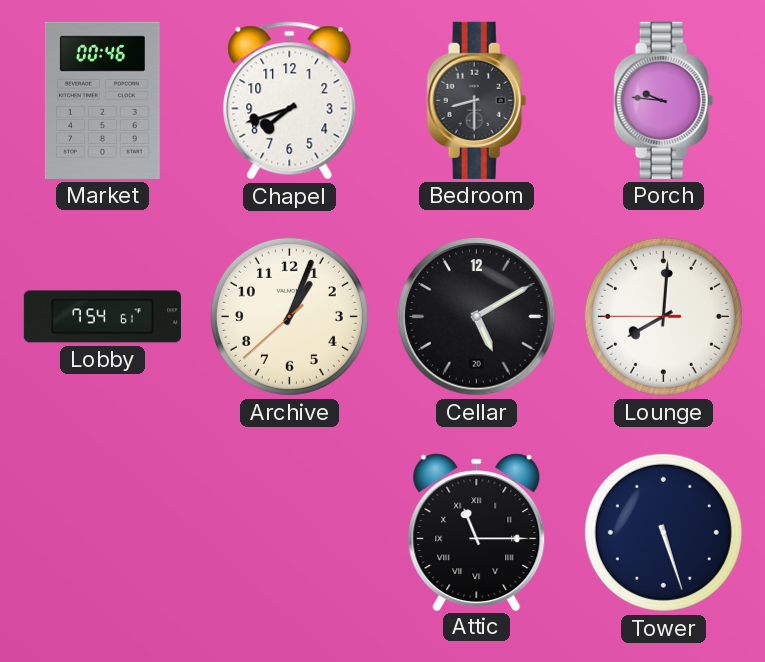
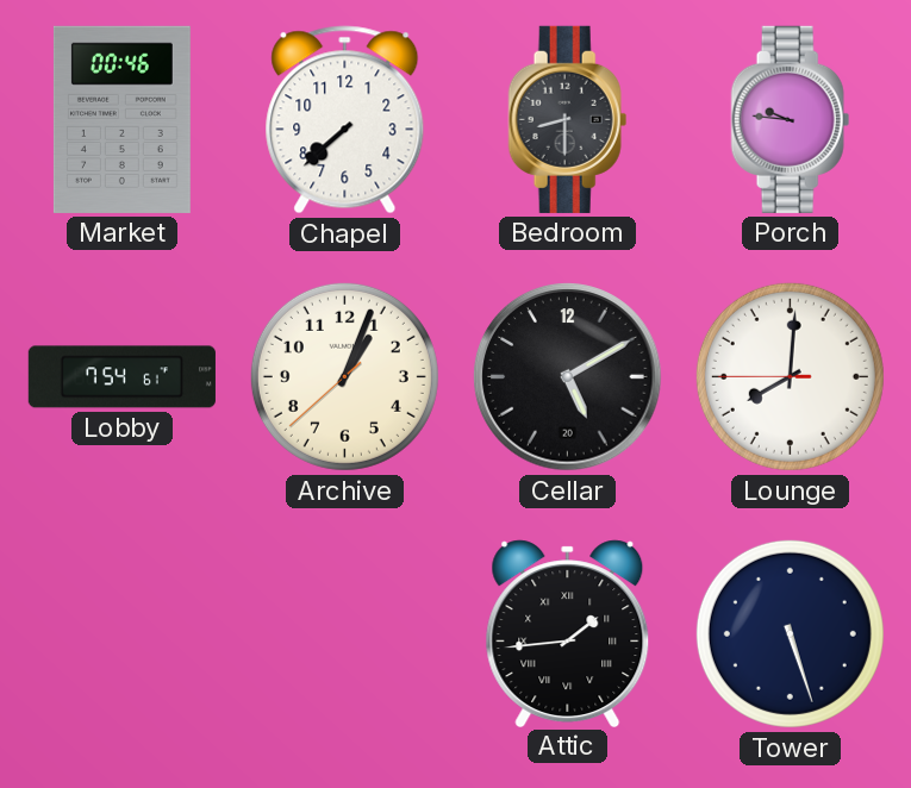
Chapel: 7:42 -> 7:38
Attic: 11:15 -> 1:44
